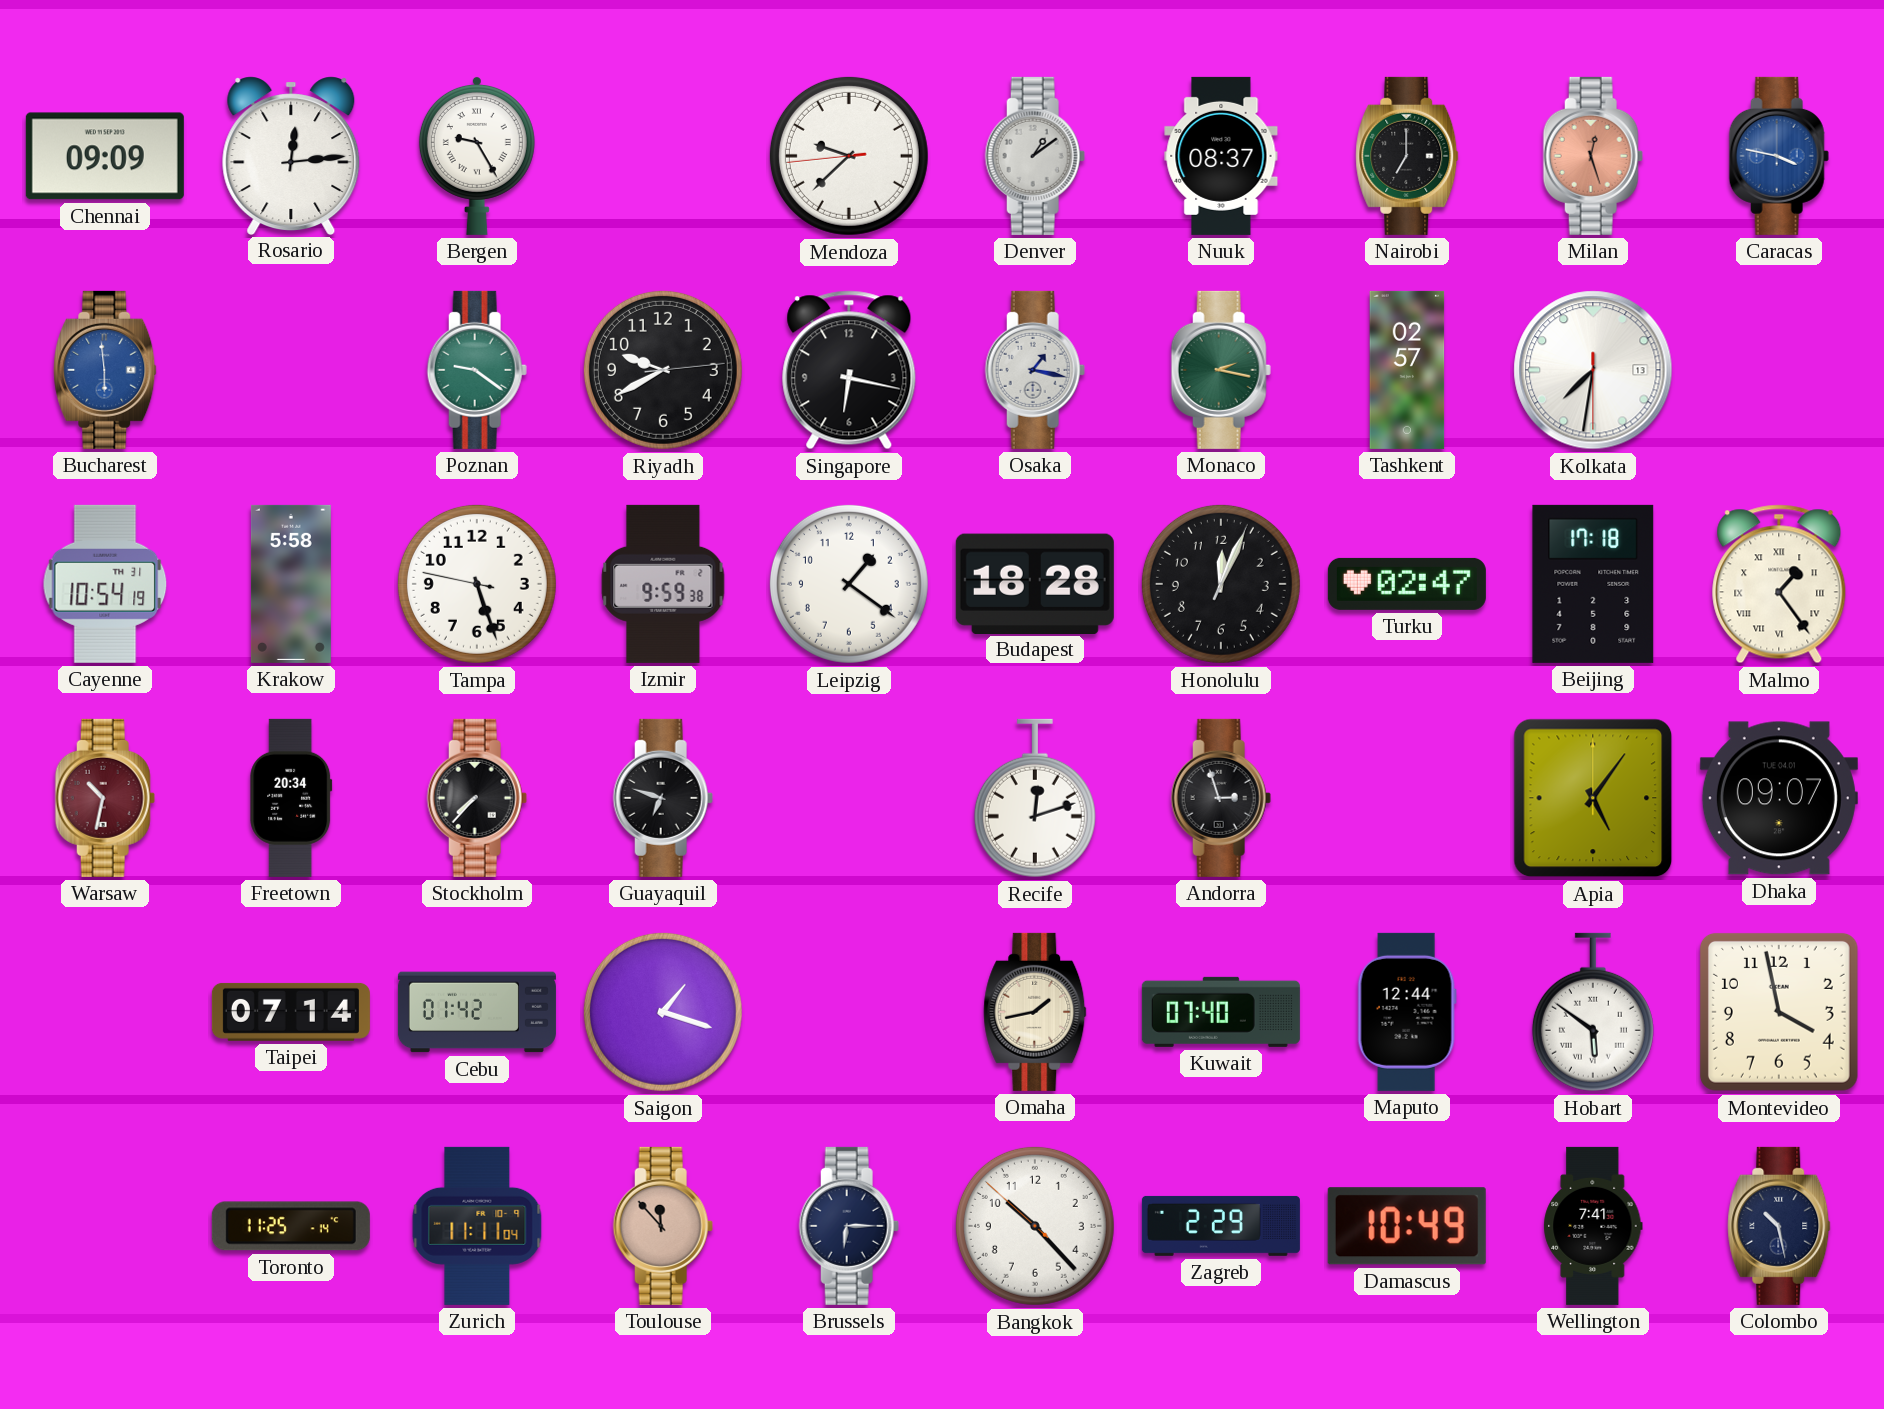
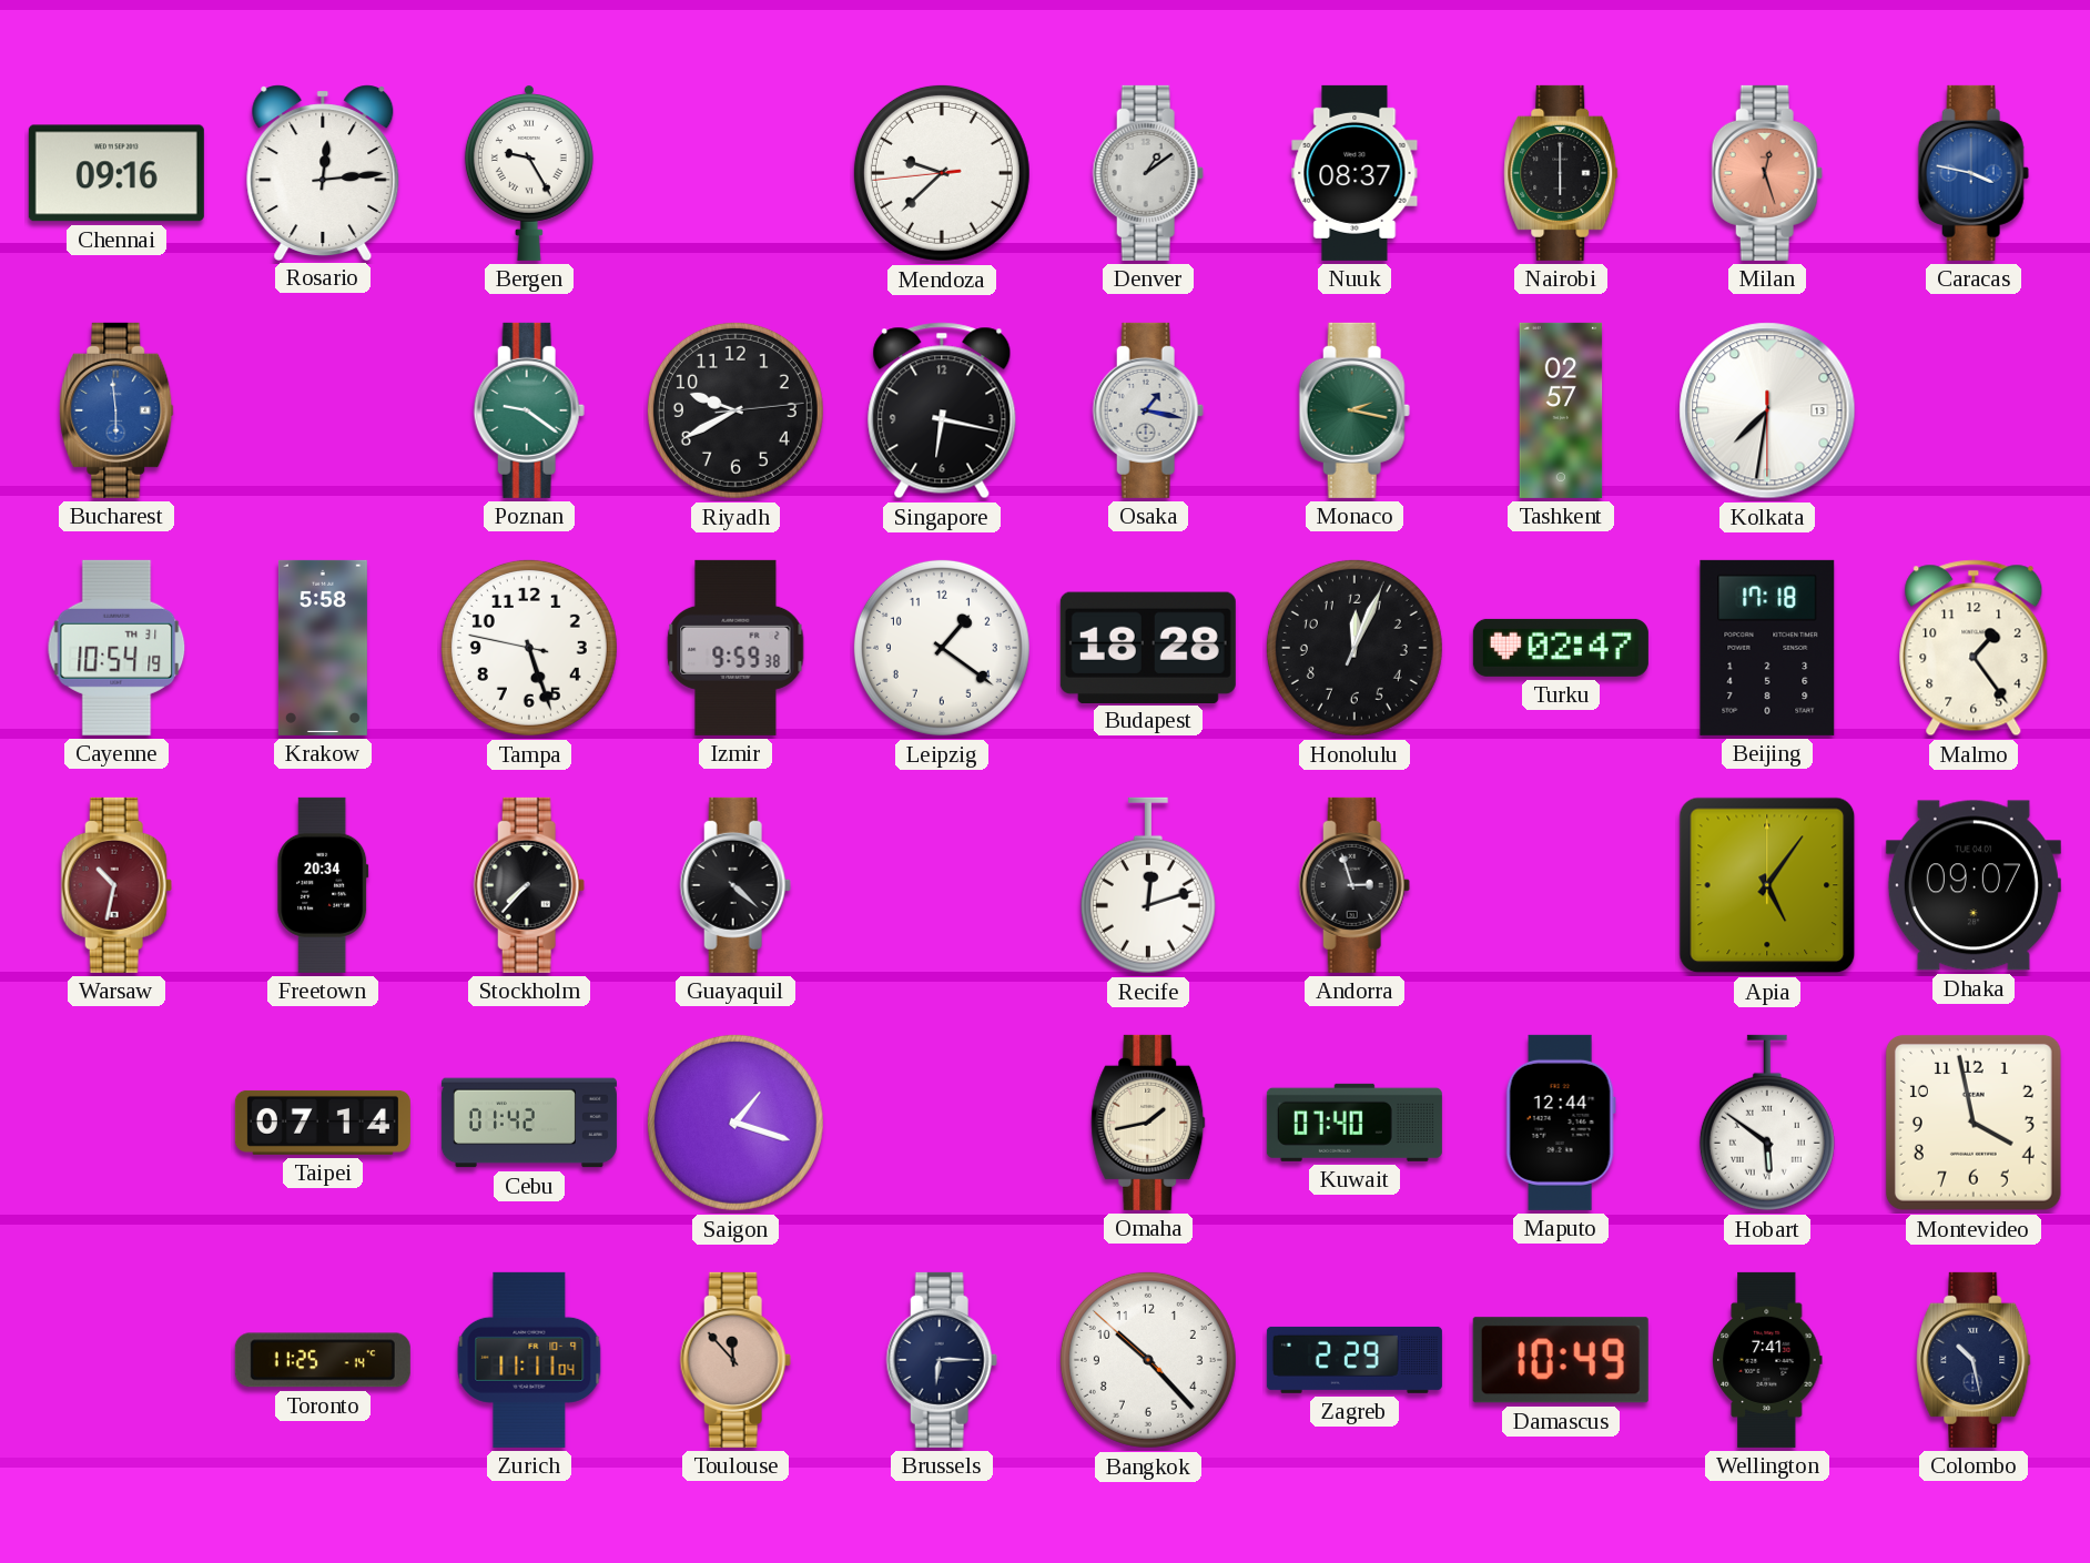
Chennai: 09:09 -> 09:16
Nairobi: 7:00 -> 6:00
Malmo numerals: Roman -> Arabic
Guayaquil: 6:48 -> 4:22
